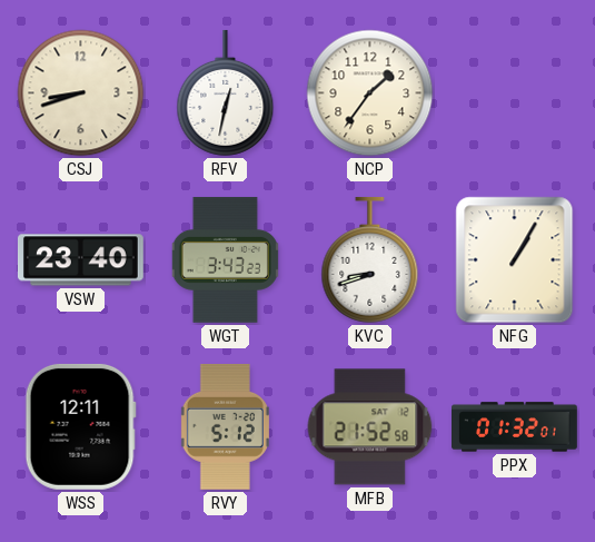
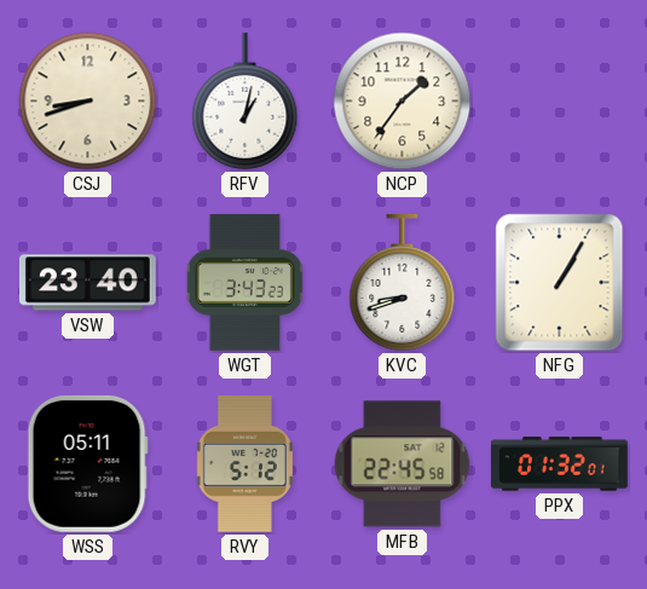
RFV: 12:32 -> 1:02
WSS: 12:11 -> 05:11
MFB: 21:52 -> 22:45
